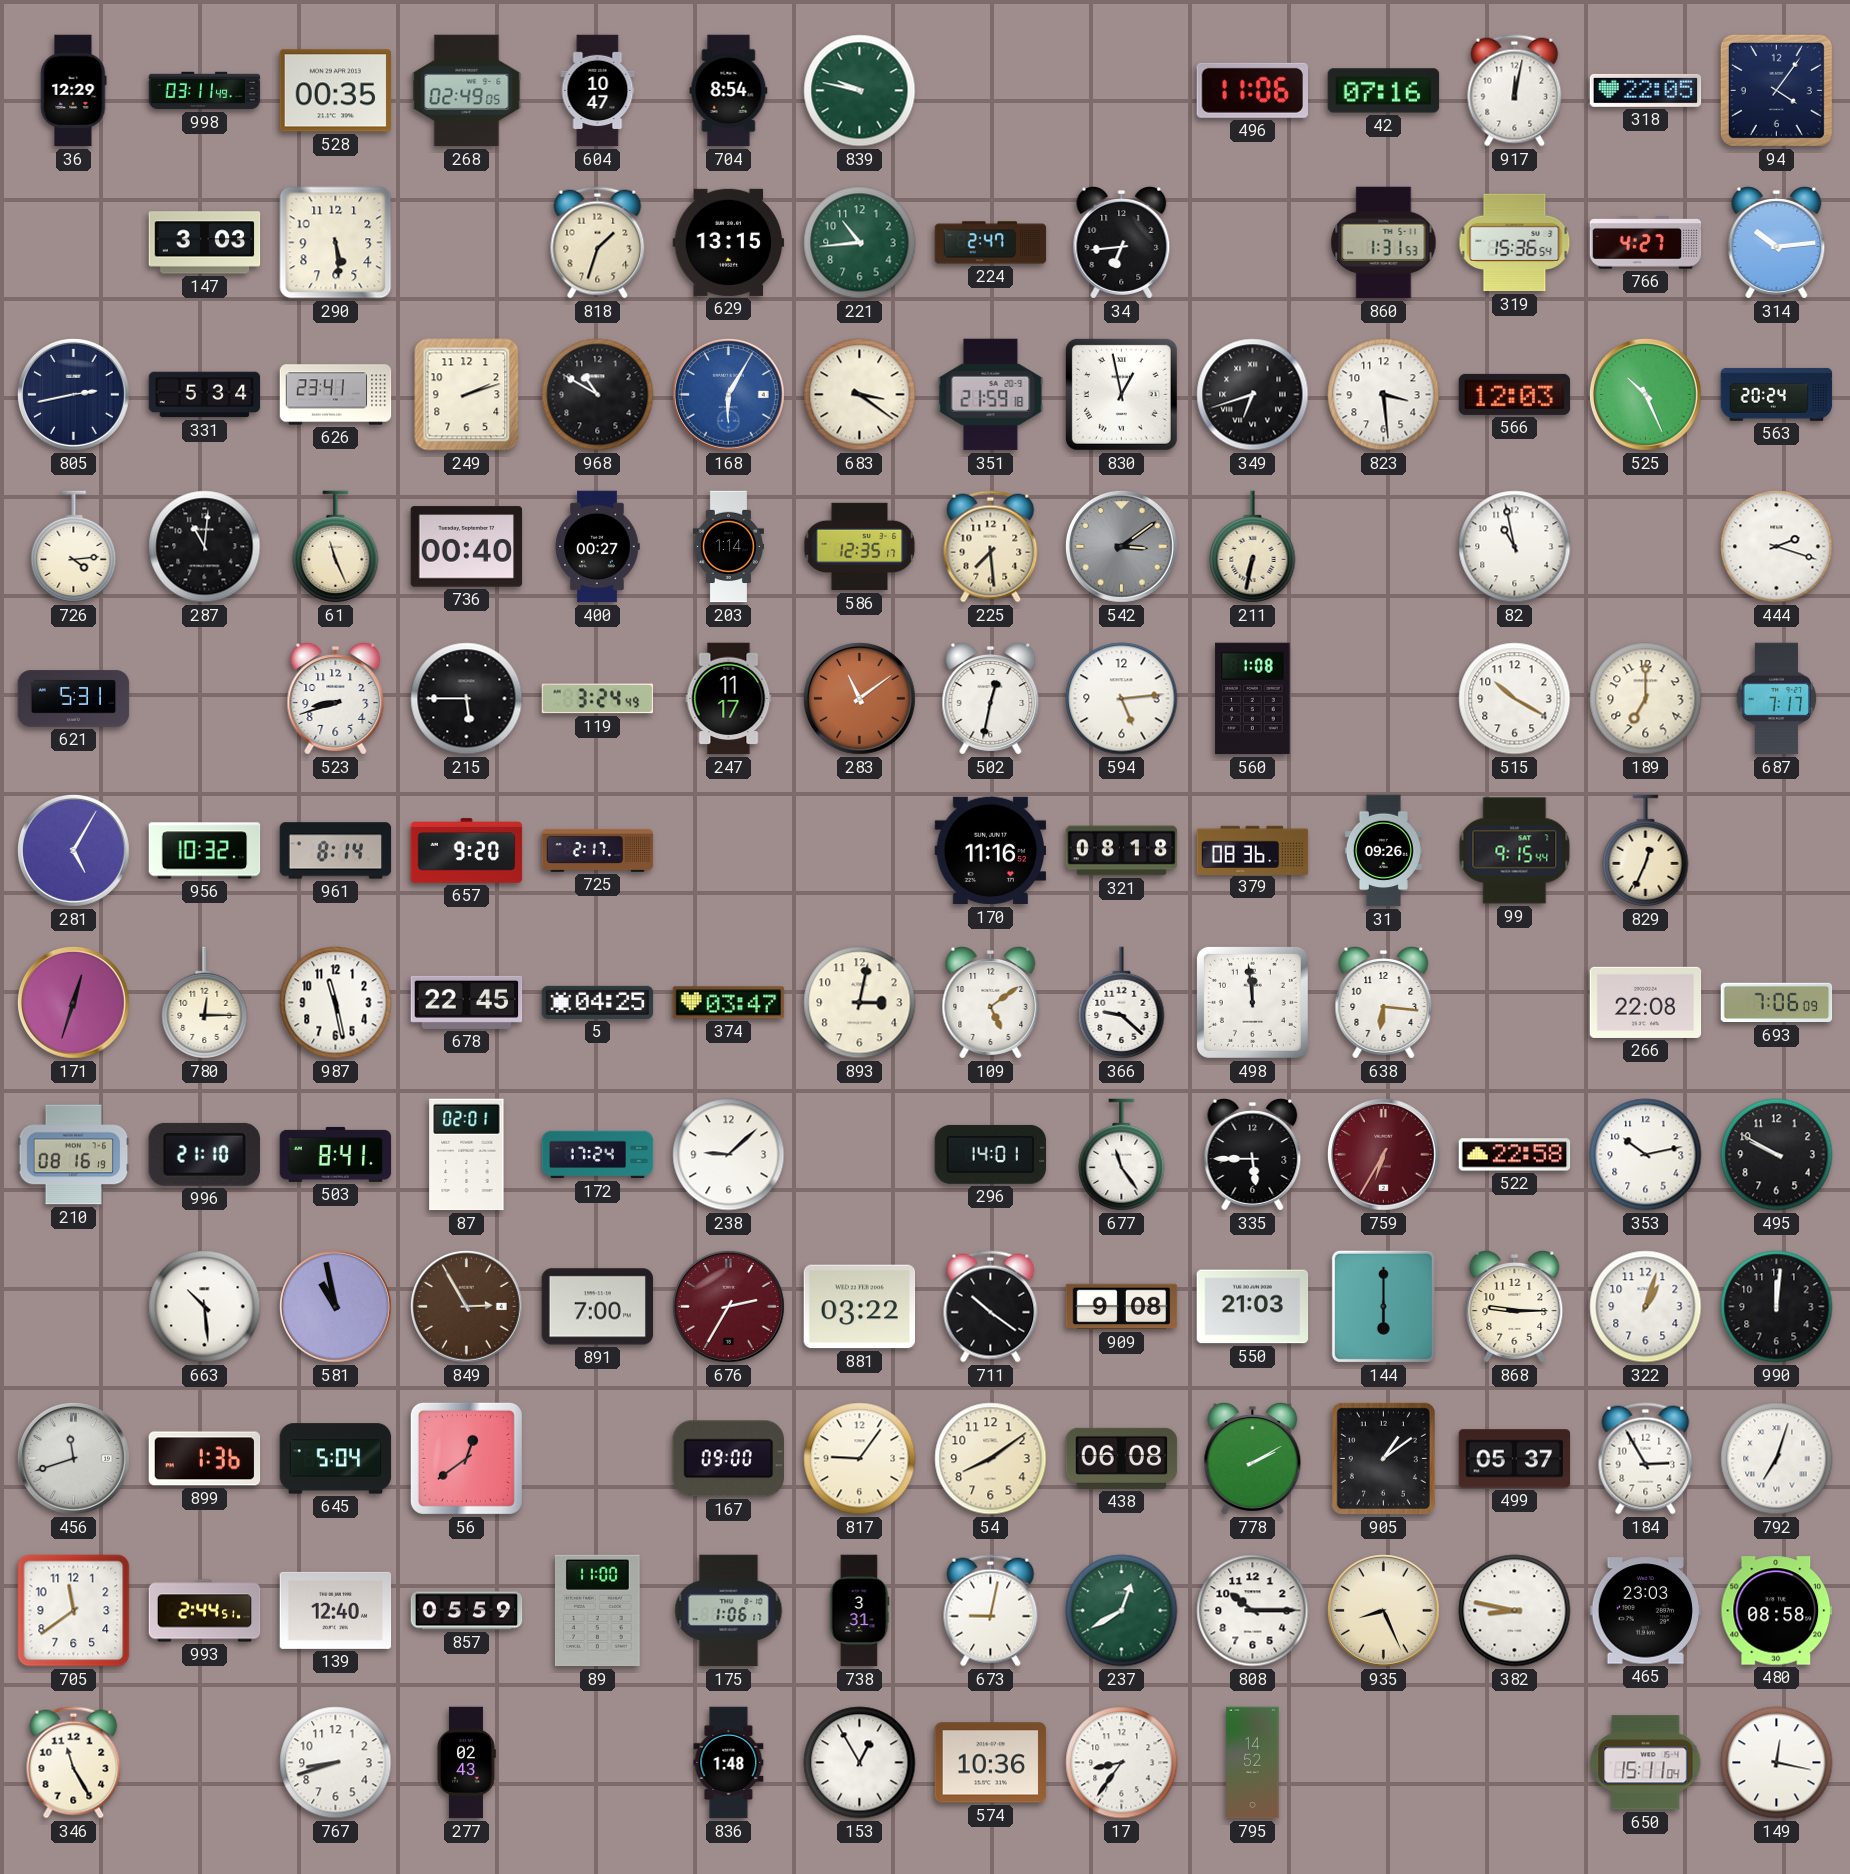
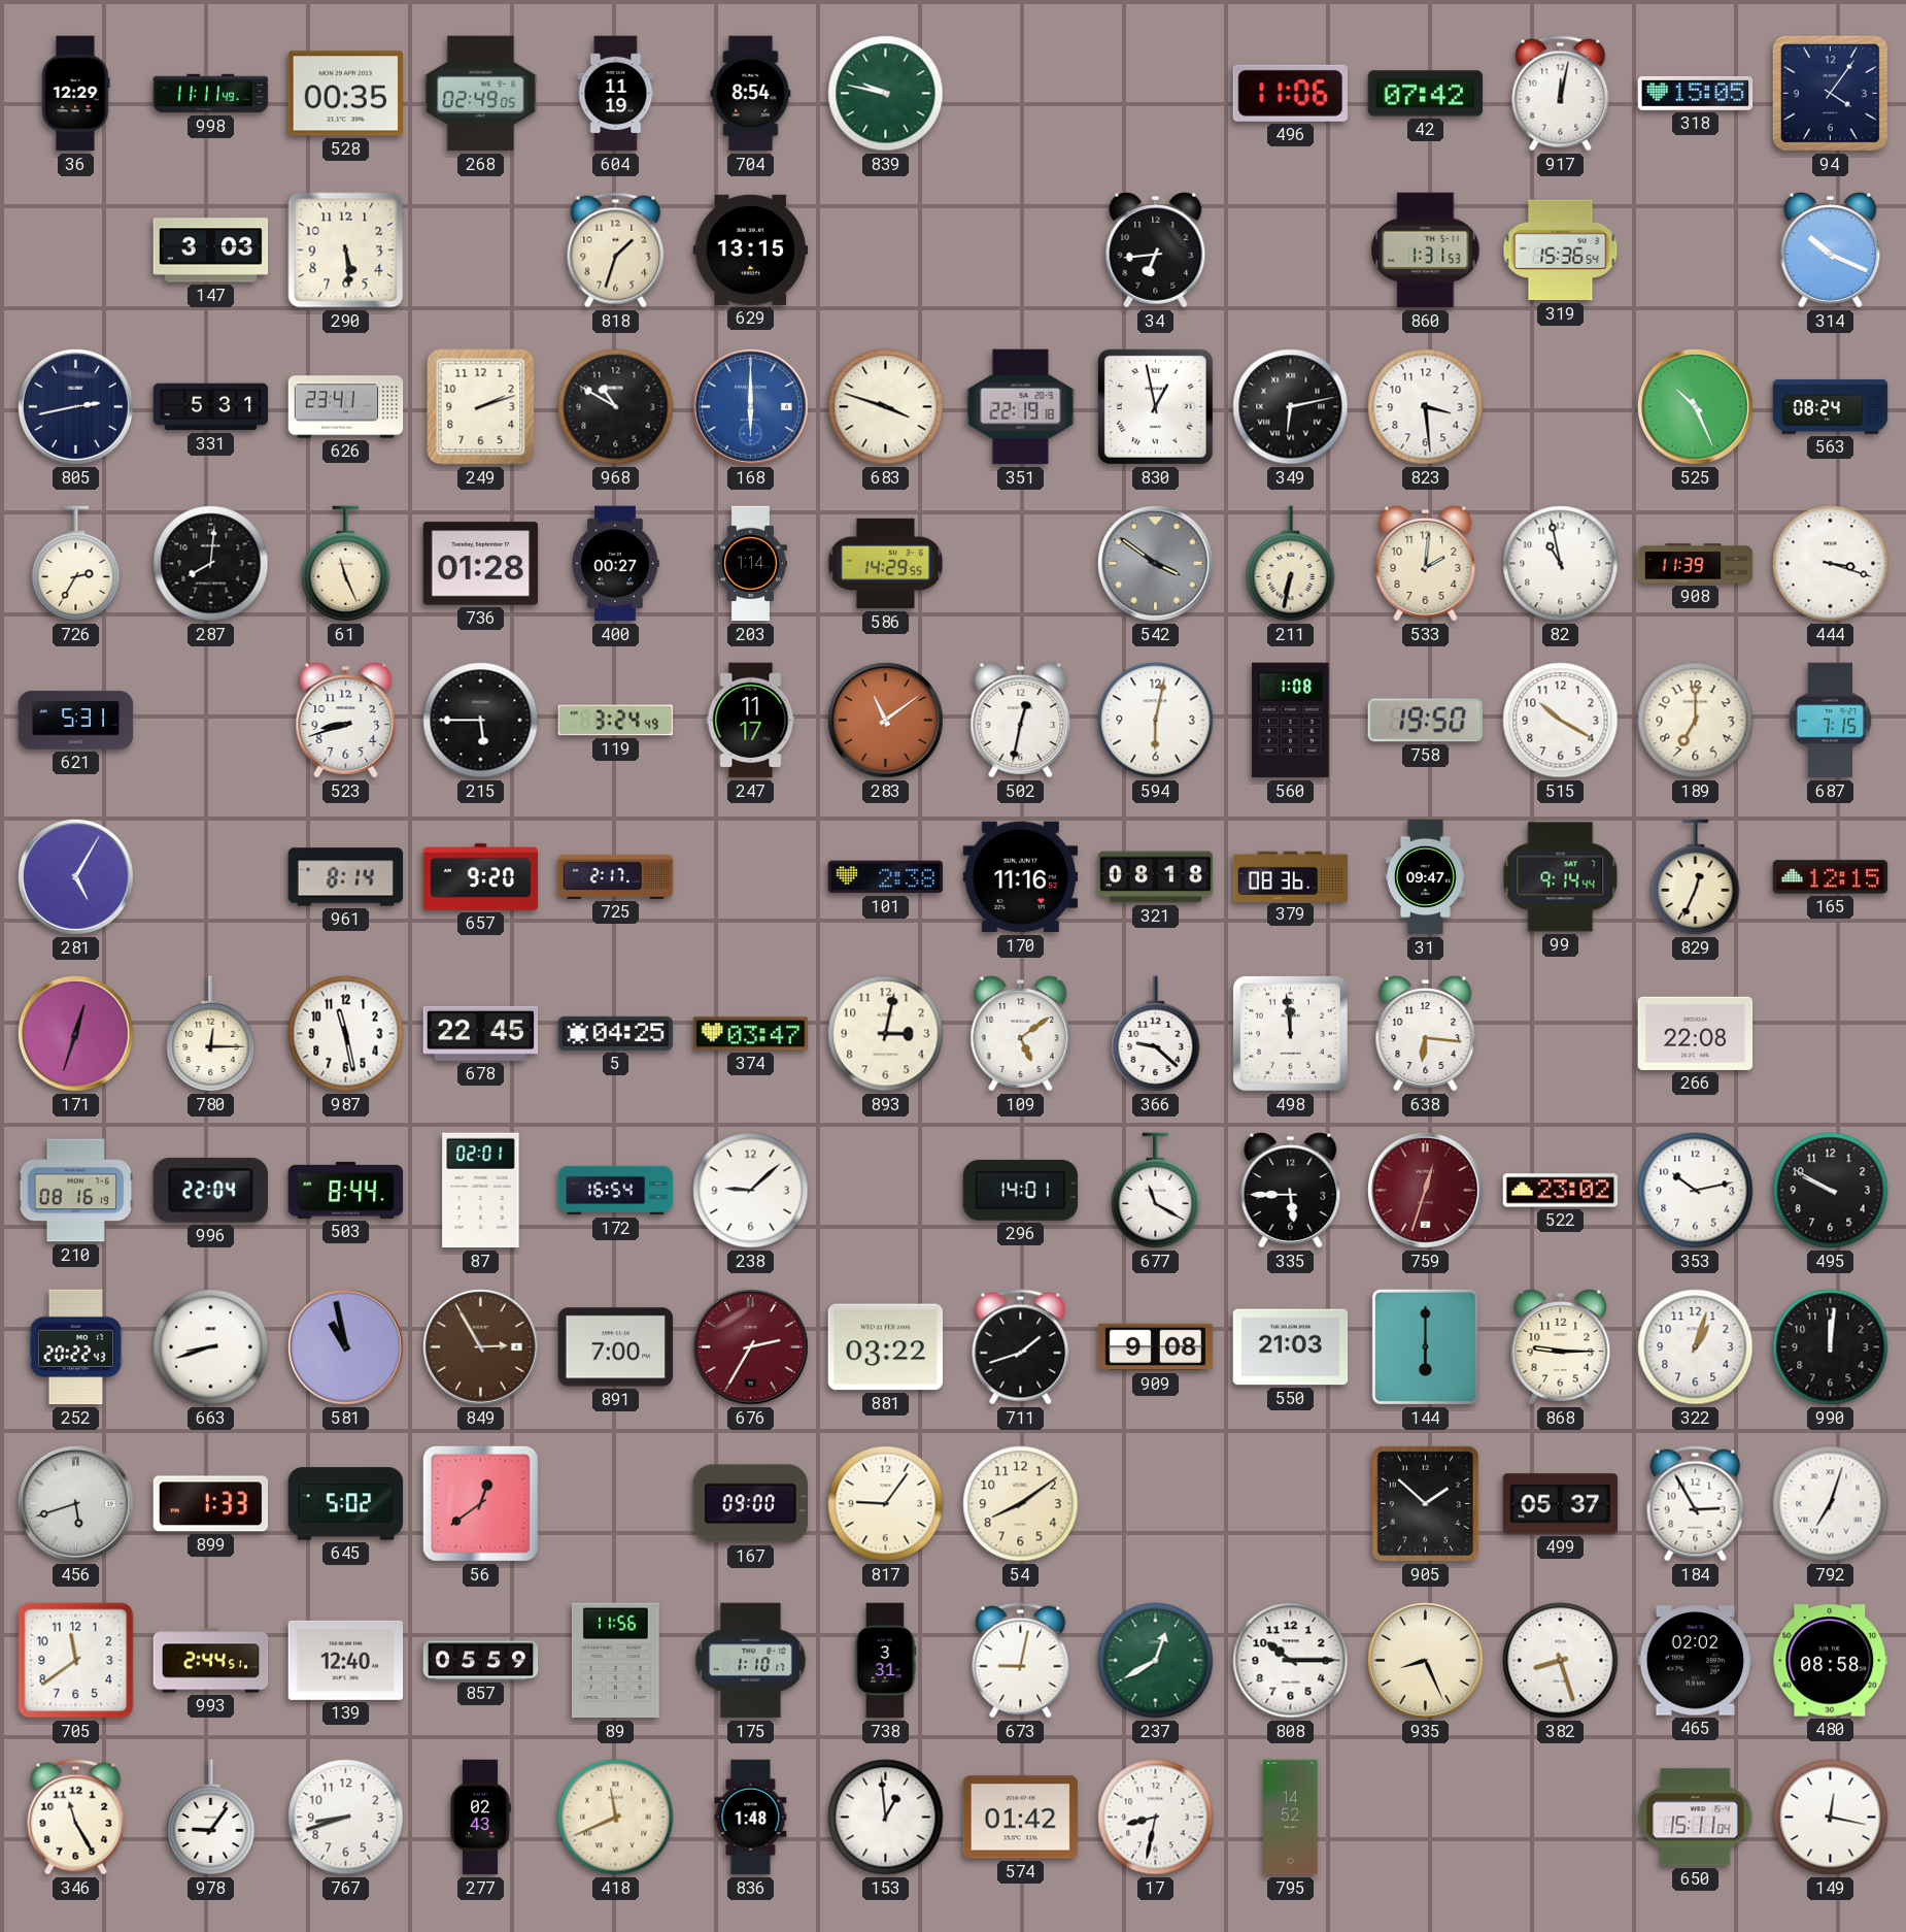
998: 03:11 -> 11:11
604: 10:47 -> 11:19
42: 07:16 -> 07:42
318: 22:05 -> 15:05
221: 10:44 -> none
224: 2:47 -> none
766: 4:27 -> none
314: 10:14 -> 10:19
331: 5:34 -> 5:31
168: 6:05 -> 6:00
683: 3:21 -> 3:48
351: 21:59 -> 22:19
349: 6:42 -> 6:13
566: 12:03 -> none
563: 20:24 -> 08:24
726: 4:14 -> 2:35
287: 11:01 -> 8:01
736: 00:40 -> 01:28
586: 12:35 -> 14:29
225: 7:29 -> none
542: 3:09 -> 3:51
533: none -> 2:01
908: none -> 11:39
444: 2:18 -> 3:18
594: 5:14 -> 6:02
758: none -> 19:50
687: 7:17 -> 7:15
956: 10:32 -> none
101: none -> 2:38
31: 09:26 -> 09:47
99: 9:15 -> 9:14
165: none -> 12:15
693: 7:06 -> none
996: 21:10 -> 22:04
503: 8:41 -> 8:44
172: 17:24 -> 16:54
677: 11:24 -> 11:20
759: 6:35 -> 12:33
522: 22:58 -> 23:02
252: none -> 20:22
663: 10:29 -> 8:42
711: 10:21 -> 1:42
456: 11:42 -> 5:42
899: 1:36 -> 1:33
645: 5:04 -> 5:02
438: 06:08 -> none
778: 2:10 -> none
905: 1:09 -> 1:52
89: 11:00 -> 11:56
175: 1:06 -> 1:10
382: 8:47 -> 8:27
465: 23:03 -> 02:02
978: none -> 9:06
418: none -> 11:41
153: 12:55 -> 12:59
574: 10:36 -> 01:42
17: 8:36 -> 8:32
